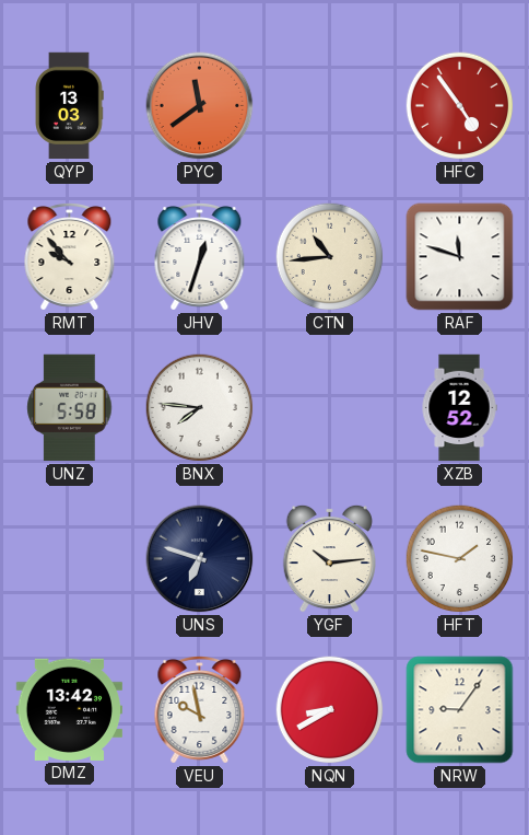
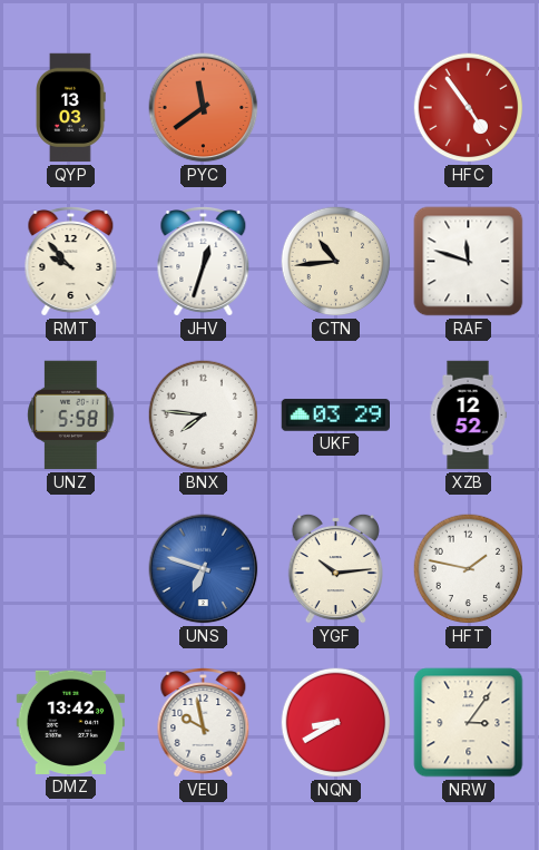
UKF: none -> 03:29
UNS dial: navy -> blue
NRW: 9:06 -> 3:06
